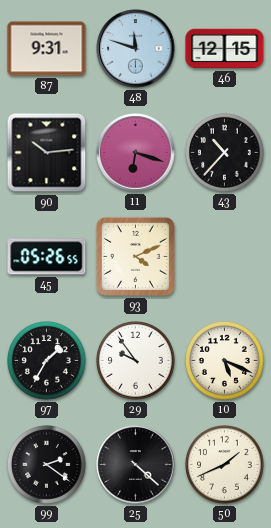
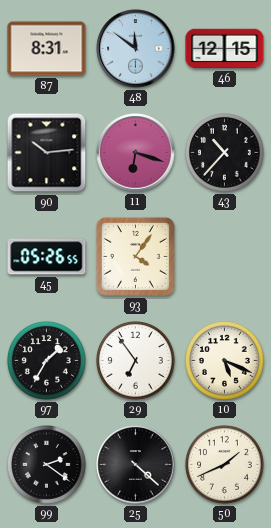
87: 9:31 -> 8:31
48: 11:48 -> 11:51
93: 4:11 -> 4:06
29: 9:54 -> 6:54
